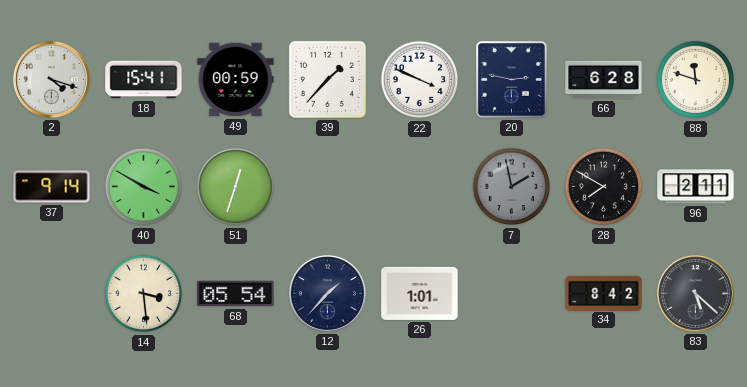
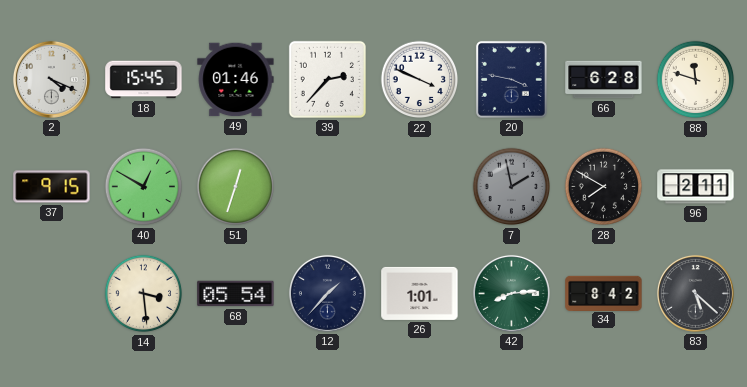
2: 4:18 -> 4:19
18: 15:41 -> 15:45
49: 00:59 -> 01:46
39: 1:37 -> 2:37
20: 2:47 -> 3:47
37: 9:14 -> 9:15
40: 3:50 -> 12:50
42: none -> 8:14
